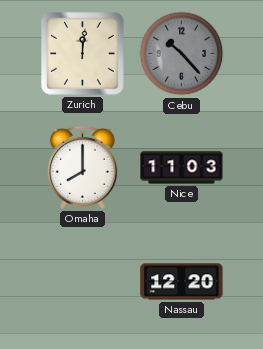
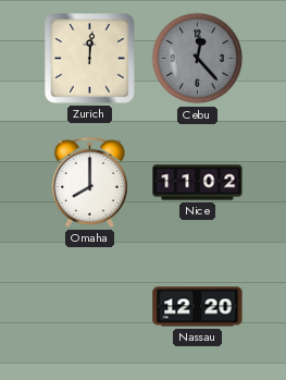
Cebu: 10:23 -> 12:23
Nice: 11:03 -> 11:02
